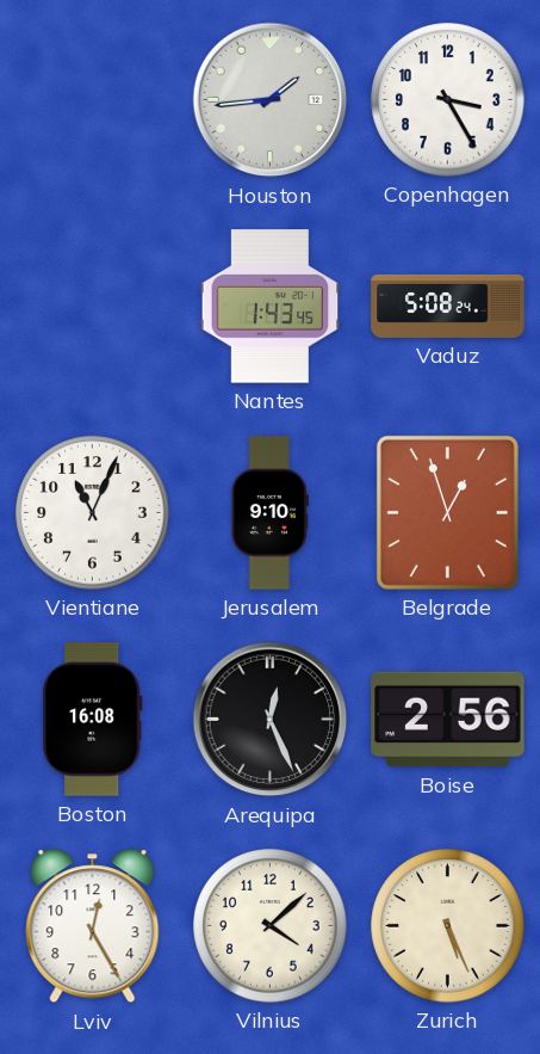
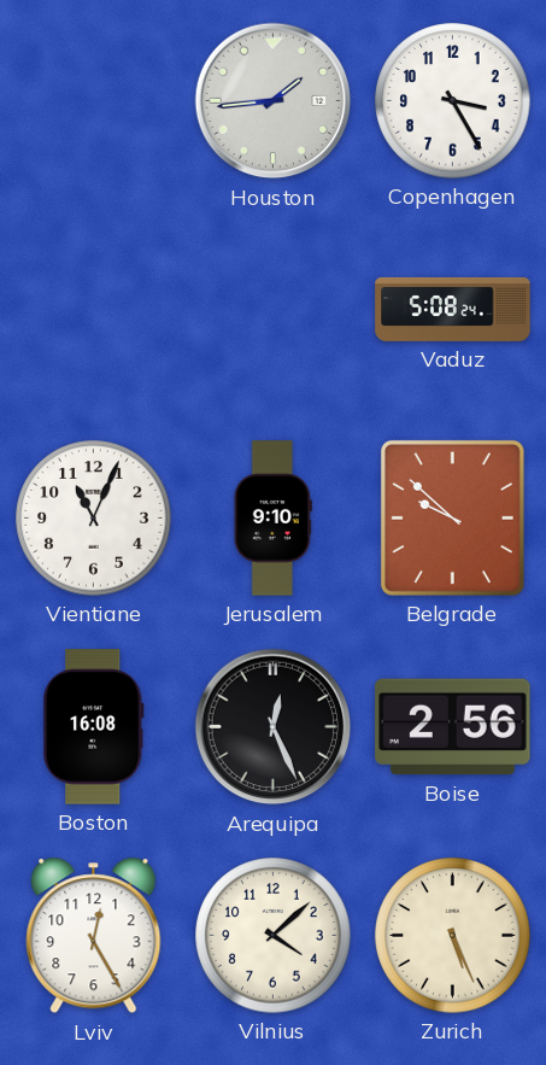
Nantes: 1:43 -> none
Belgrade: 12:57 -> 9:52
